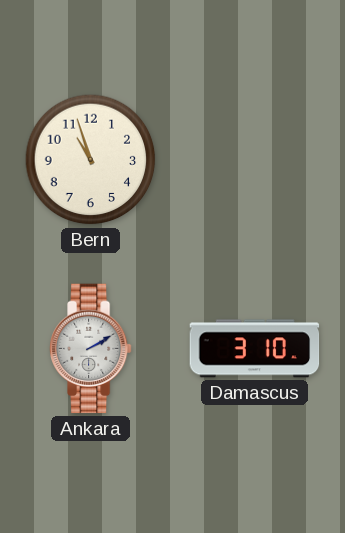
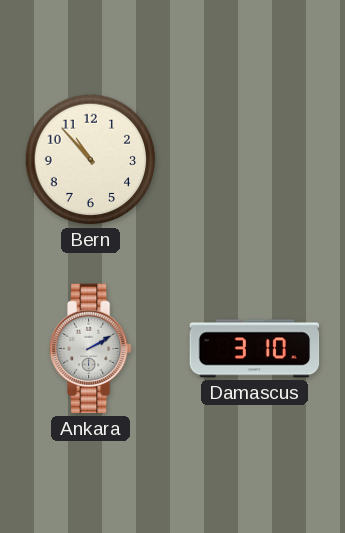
Bern: 10:57 -> 10:53
